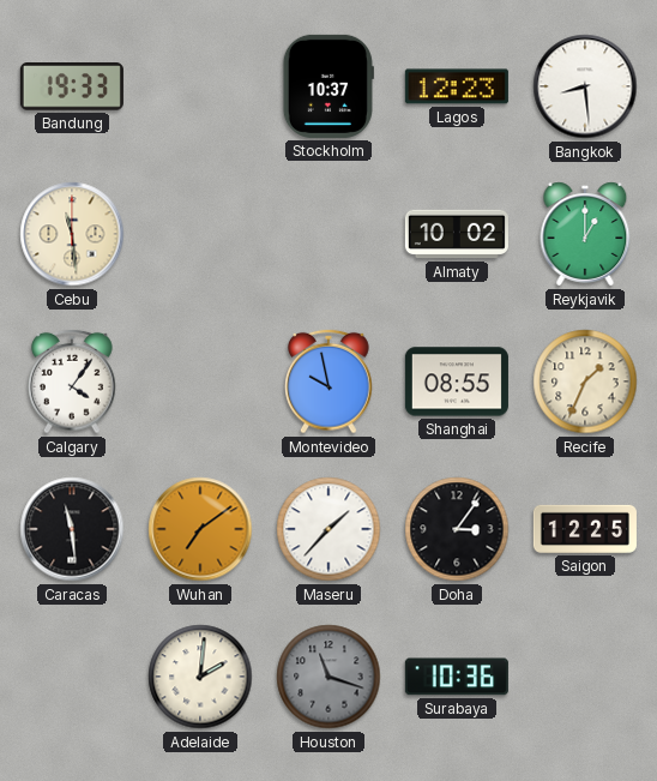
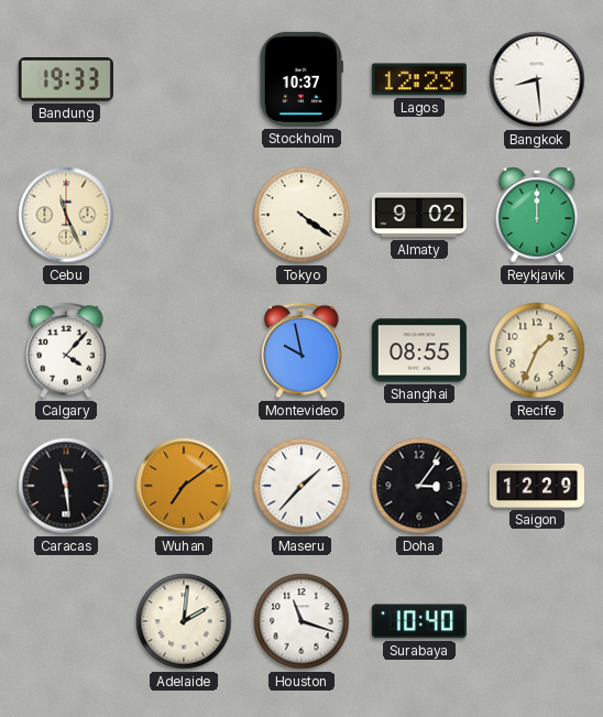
Cebu: 11:29 -> 11:26
Tokyo: none -> 4:21
Almaty: 10:02 -> 9:02
Reykjavik: 1:00 -> 12:00
Calgary: 4:06 -> 4:07
Saigon: 12:25 -> 12:29
Houston dial: grey -> white
Surabaya: 10:36 -> 10:40
